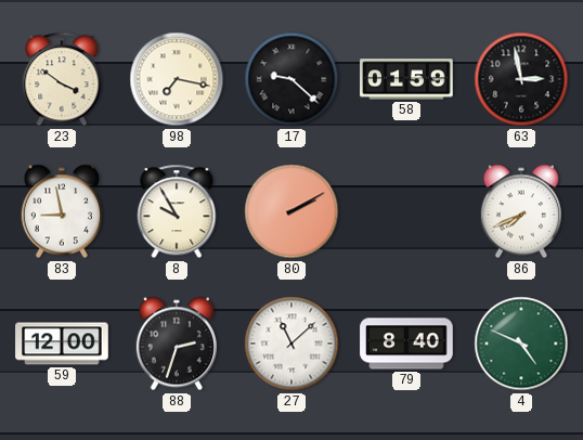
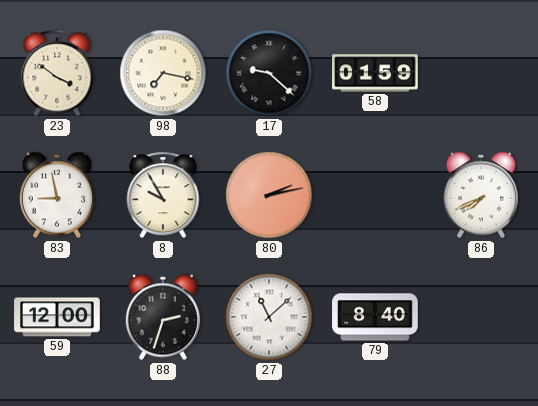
63: 2:58 -> none
80: 2:10 -> 2:13
4: 4:49 -> none
